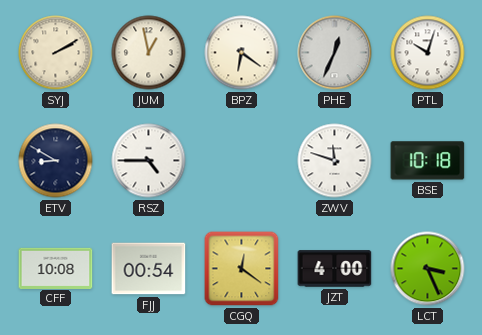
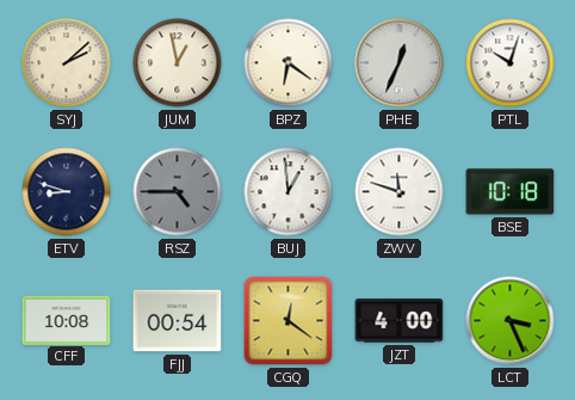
SYJ: 2:10 -> 2:08
ETV: 8:50 -> 8:48
RSZ dial: white -> grey
BUJ: none -> 12:59
